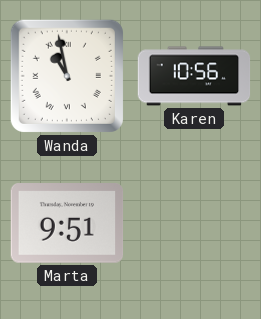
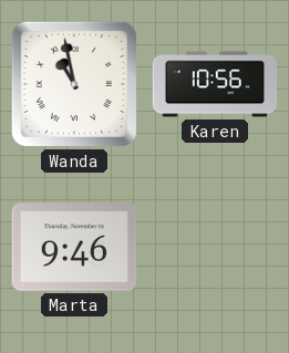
Marta: 9:51 -> 9:46
